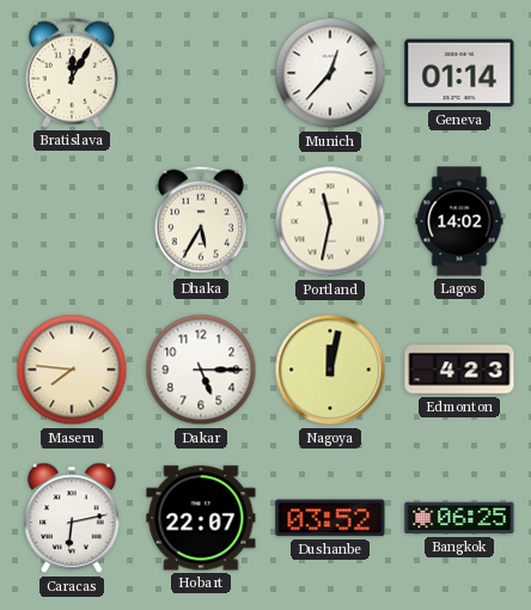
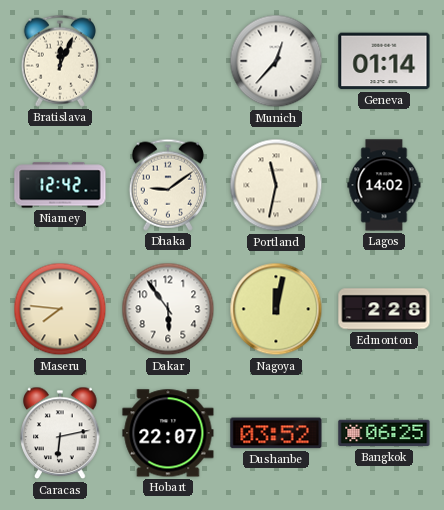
Bratislava: 12:05 -> 12:04
Niamey: none -> 12:42
Dhaka: 5:35 -> 9:09
Dakar: 5:15 -> 5:54
Edmonton: 4:23 -> 2:28
